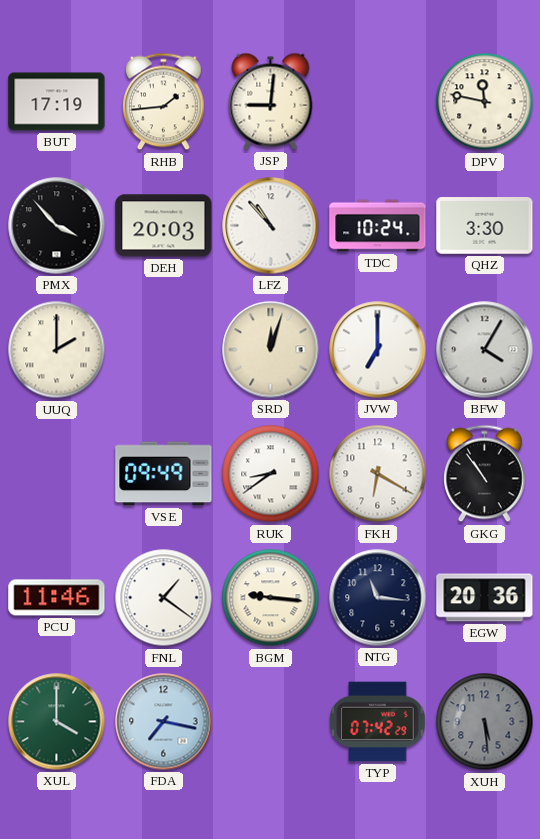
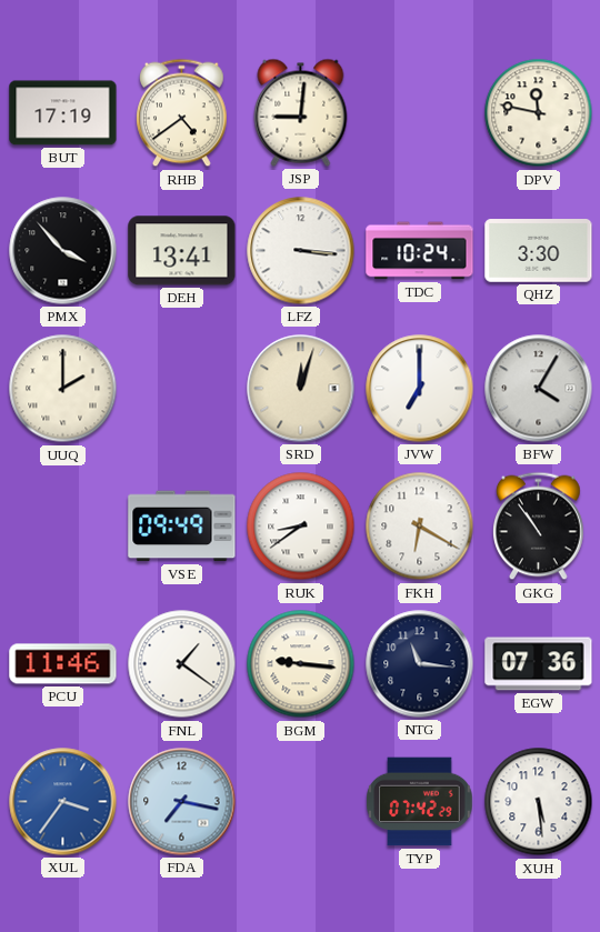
RHB: 1:44 -> 4:39
DEH: 20:03 -> 13:41
LFZ: 10:53 -> 3:16
EGW: 20:36 -> 07:36
XUL: 4:00 -> 3:36
XUL dial: green -> blue
XUH dial: grey -> white
